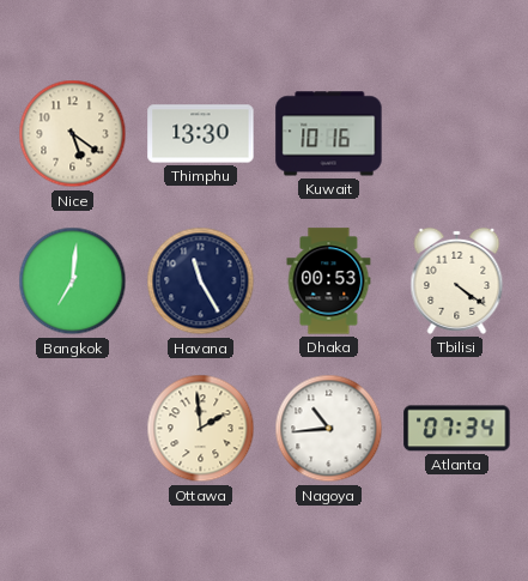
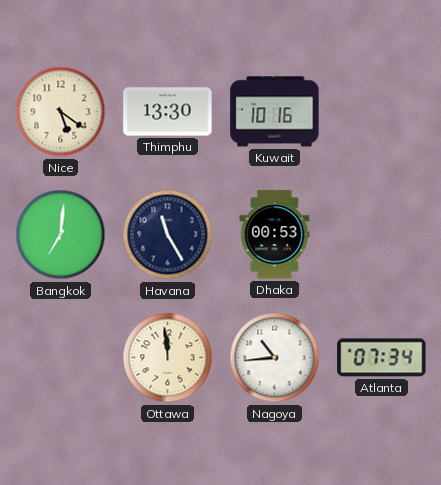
Tbilisi: 4:21 -> none
Ottawa: 1:59 -> 11:59
